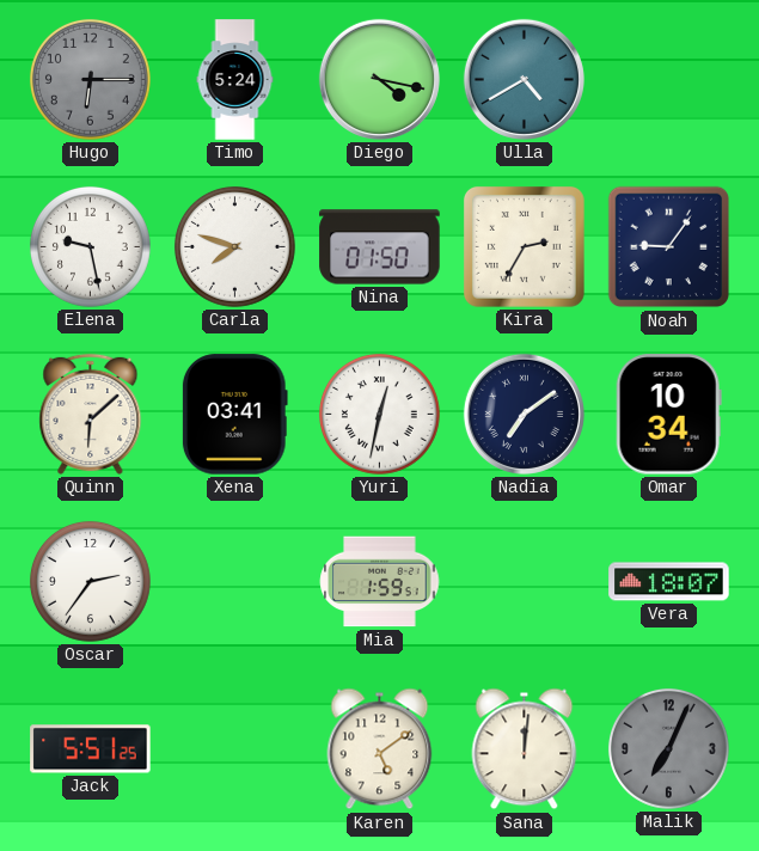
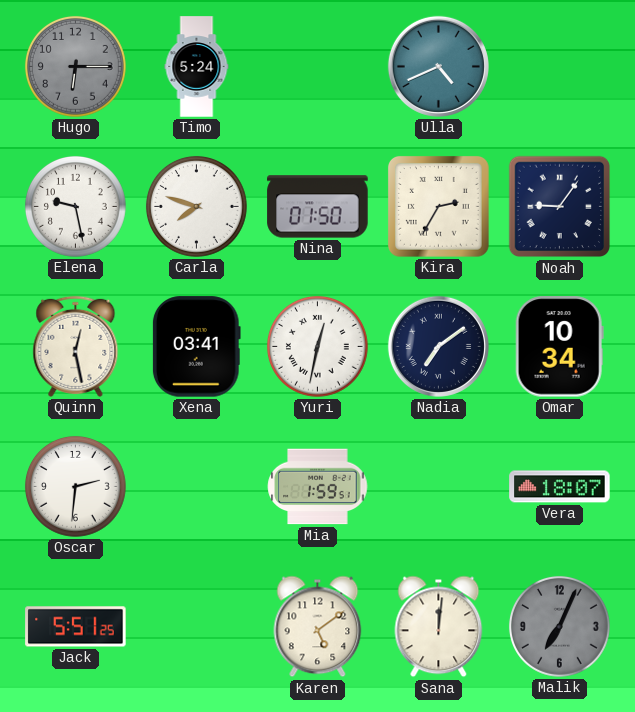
Diego: 4:17 -> none
Ulla: 4:40 -> 4:41
Quinn: 6:08 -> 12:28
Oscar: 2:36 -> 2:31
